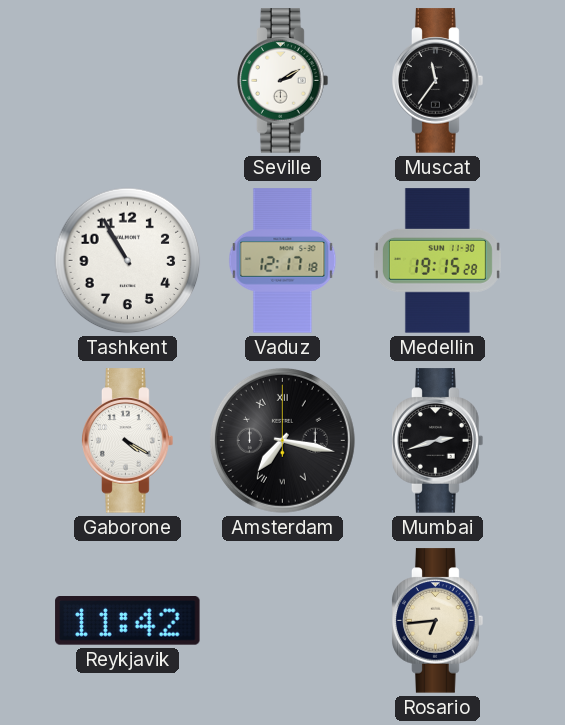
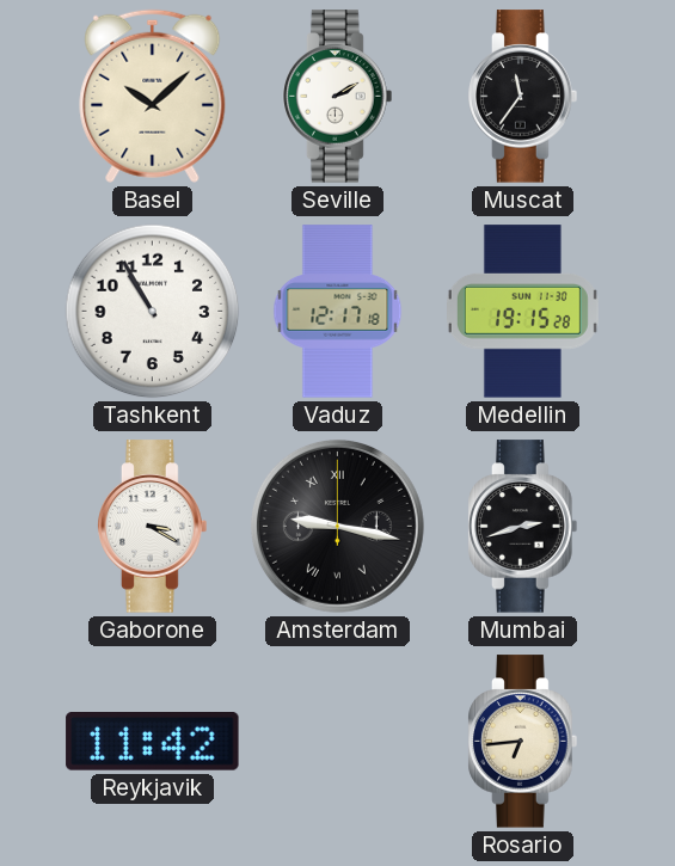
Basel: none -> 10:08
Gaborone: 4:20 -> 3:20
Amsterdam: 7:17 -> 9:17
